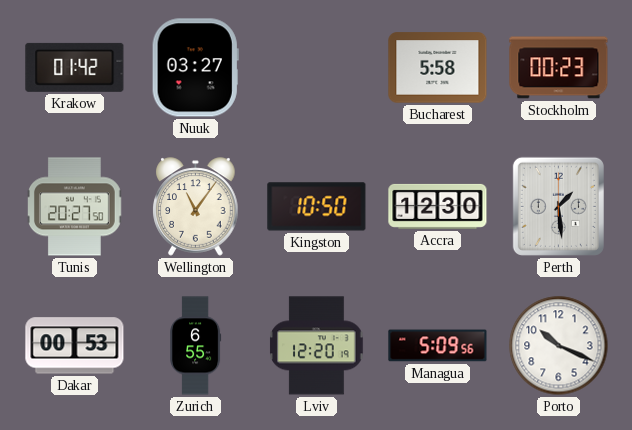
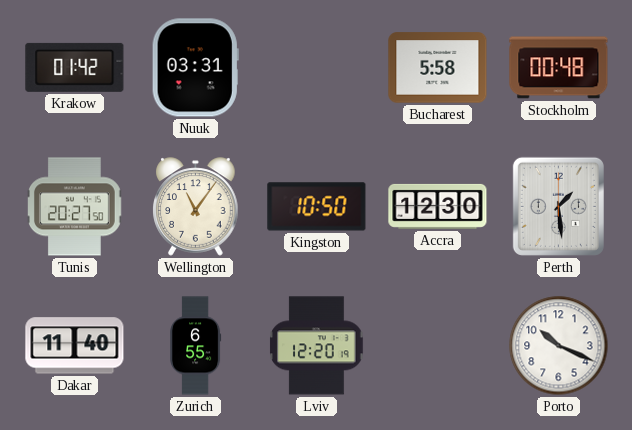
Nuuk: 03:27 -> 03:31
Stockholm: 00:23 -> 00:48
Dakar: 00:53 -> 11:40
Managua: 5:09 -> none
